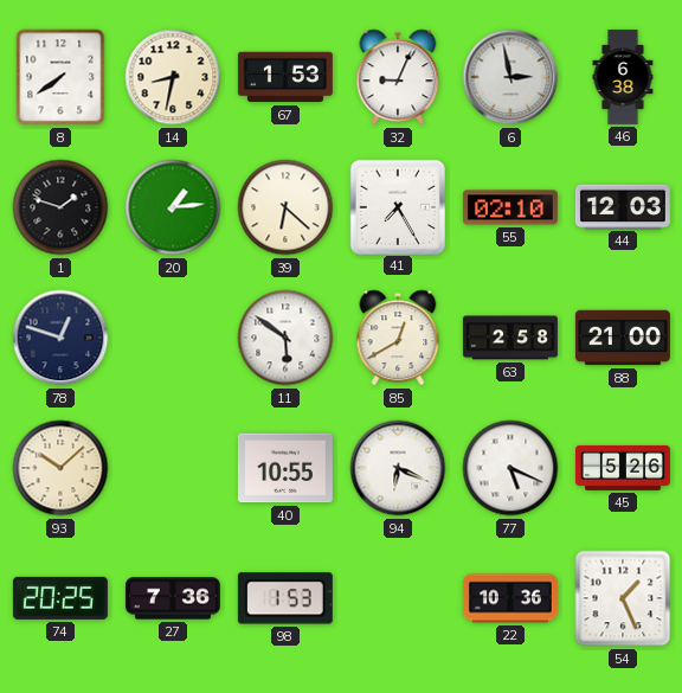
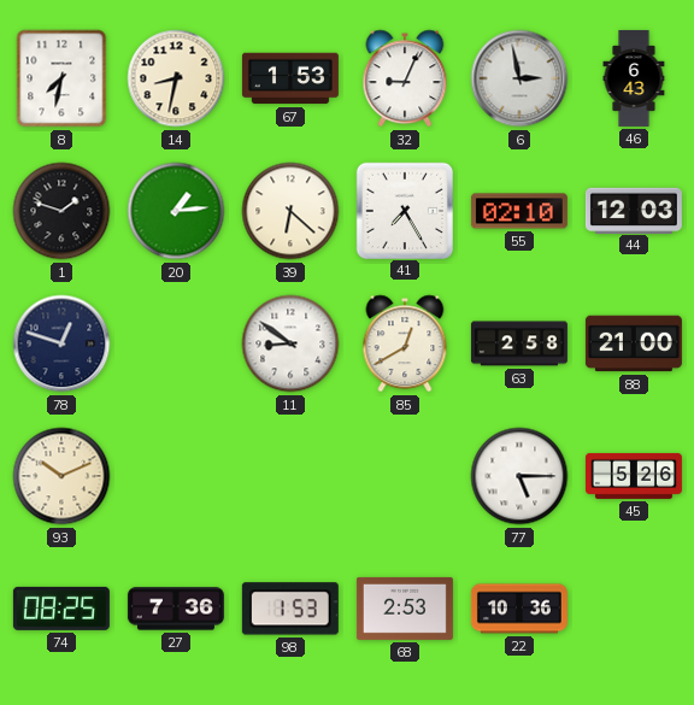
8: 7:39 -> 7:32
46: 6:38 -> 6:43
11: 5:51 -> 8:51
93: 10:08 -> 10:11
40: 10:55 -> none
94: 6:19 -> none
77: 5:19 -> 5:15
74: 20:25 -> 08:25
68: none -> 2:53
54: 1:26 -> none
